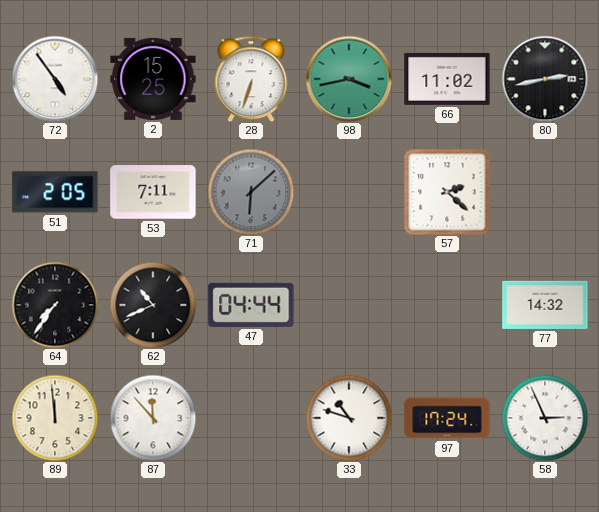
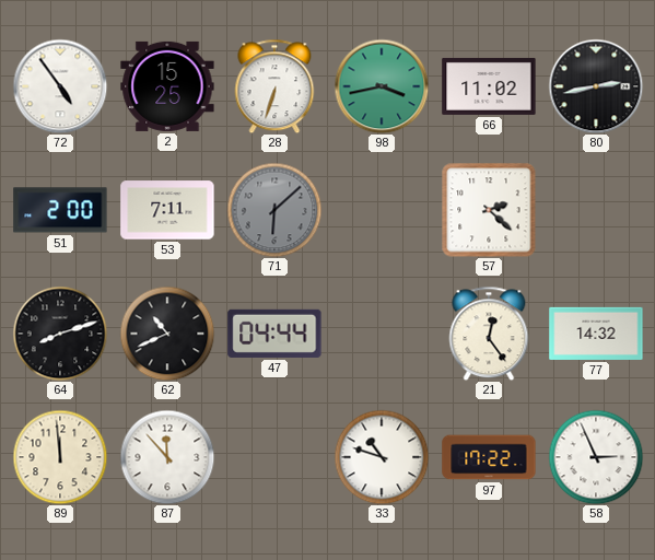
51: 2:05 -> 2:00
64: 7:36 -> 8:12
21: none -> 12:24
97: 17:24 -> 17:22
